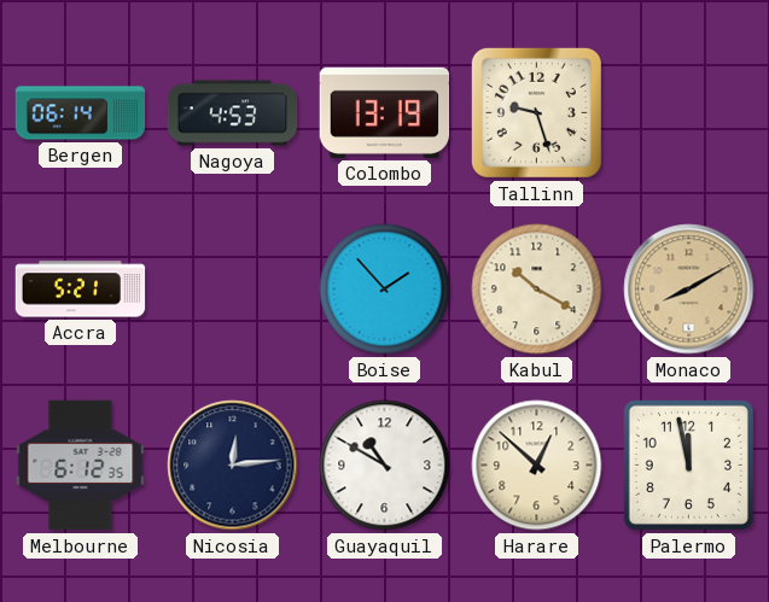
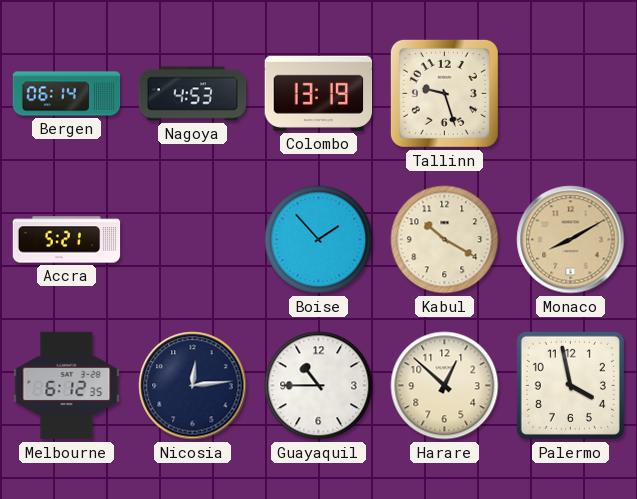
Guayaquil: 10:50 -> 10:45
Palermo: 11:58 -> 3:58
